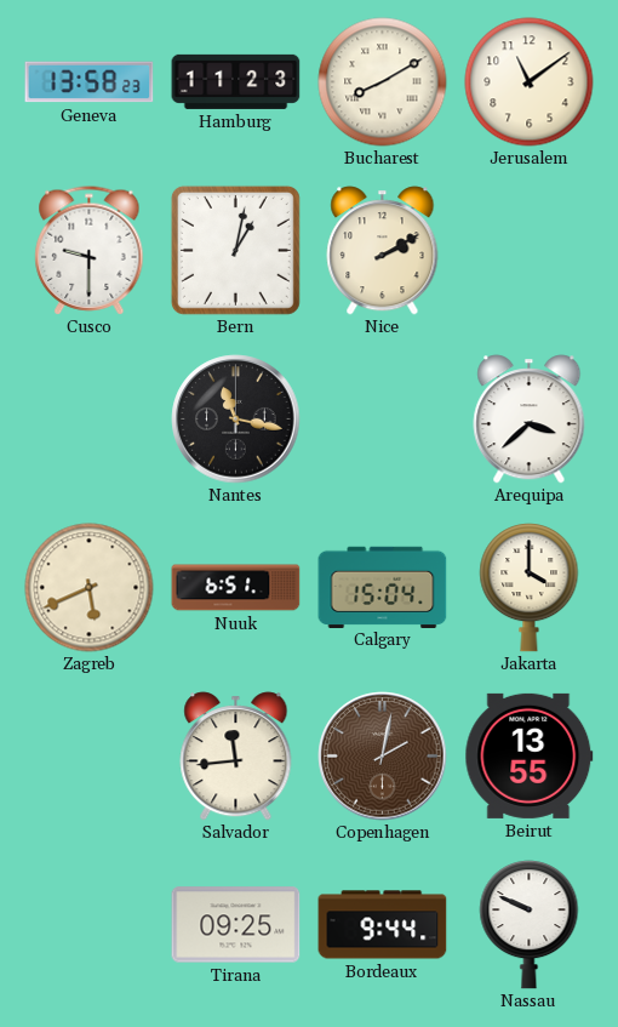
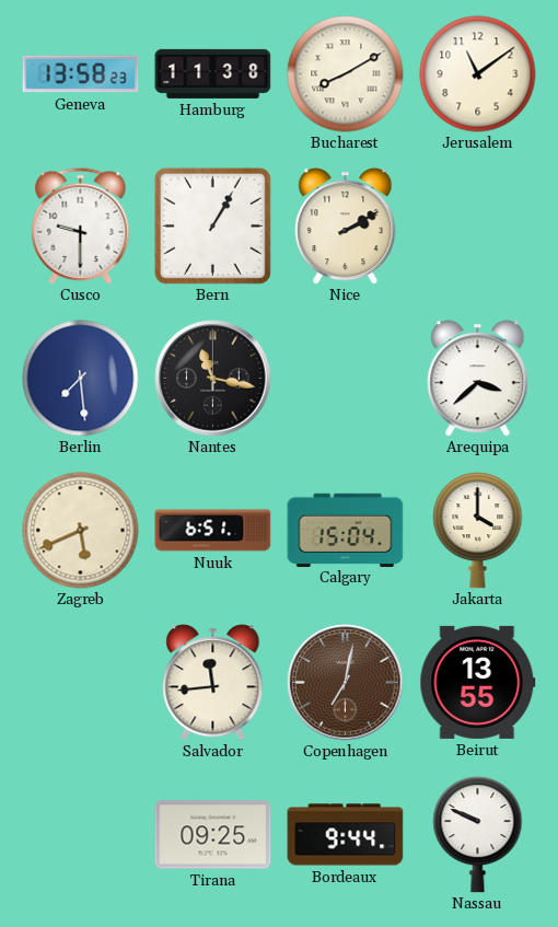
Hamburg: 11:23 -> 11:38
Bern: 1:02 -> 1:05
Berlin: none -> 7:29
Copenhagen: 2:02 -> 7:02
